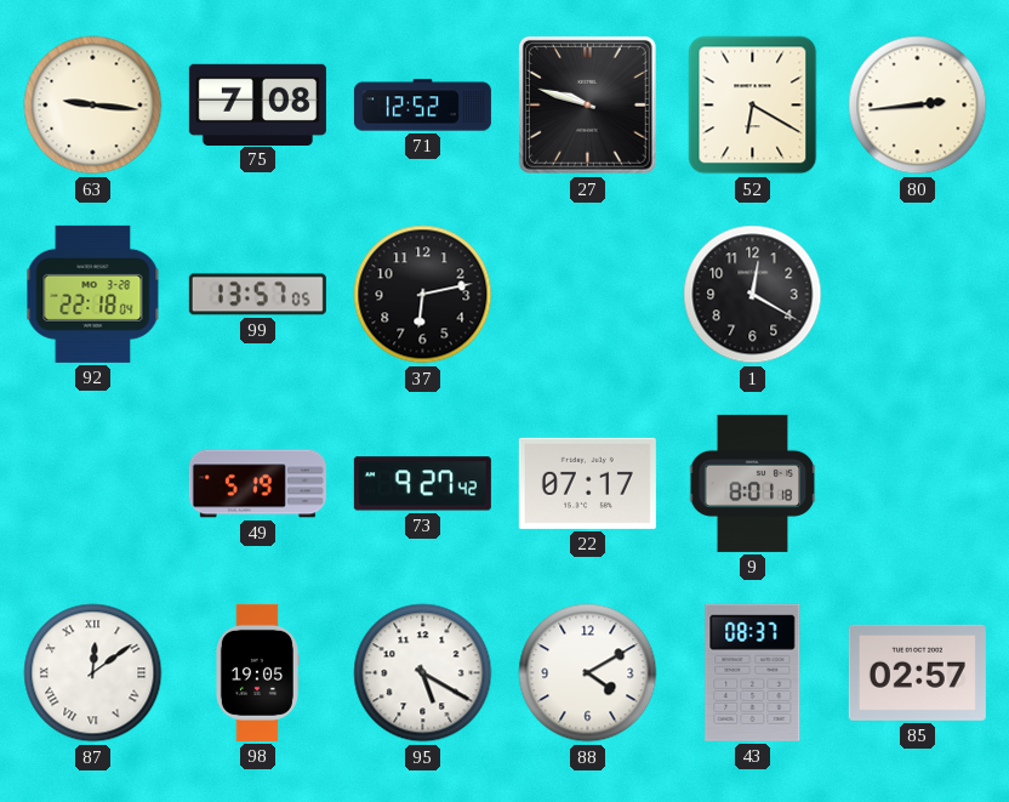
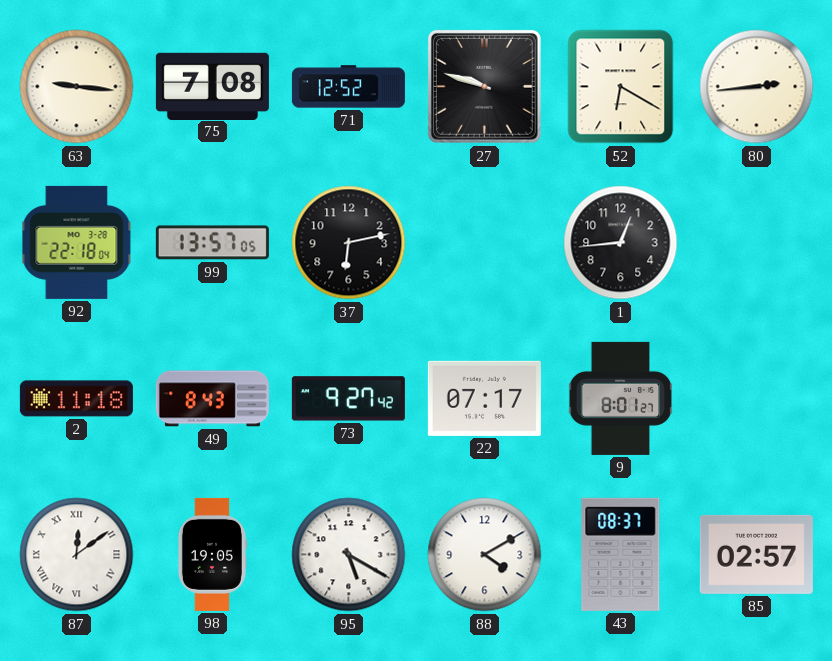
1: 12:20 -> 12:44
2: none -> 11:18
49: 5:19 -> 8:43
9: 8:01:18 -> 8:01:27
